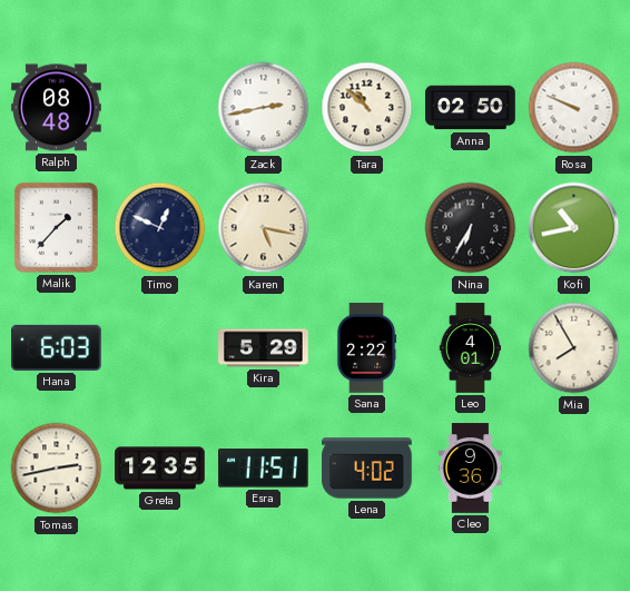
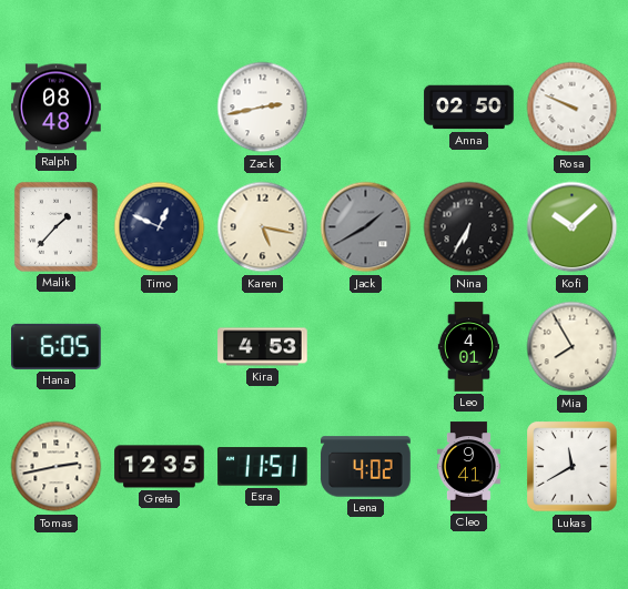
Tara: 10:52 -> none
Jack: none -> 1:40
Kofi: 10:43 -> 10:08
Hana: 6:03 -> 6:05
Kira: 5:29 -> 4:53
Sana: 2:22 -> none
Cleo: 9:36 -> 9:41
Lukas: none -> 11:40
